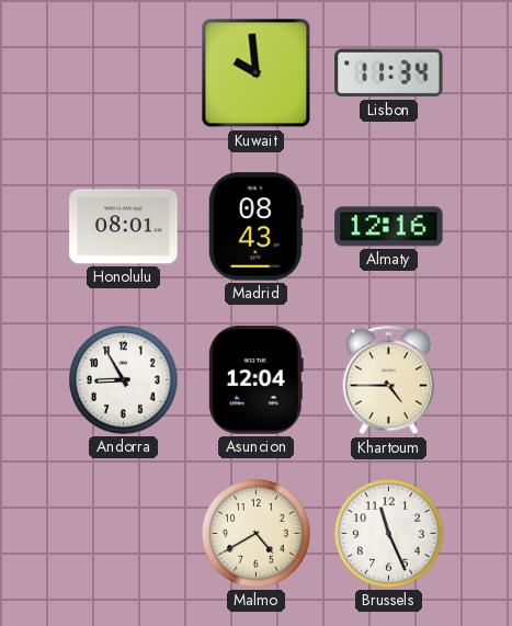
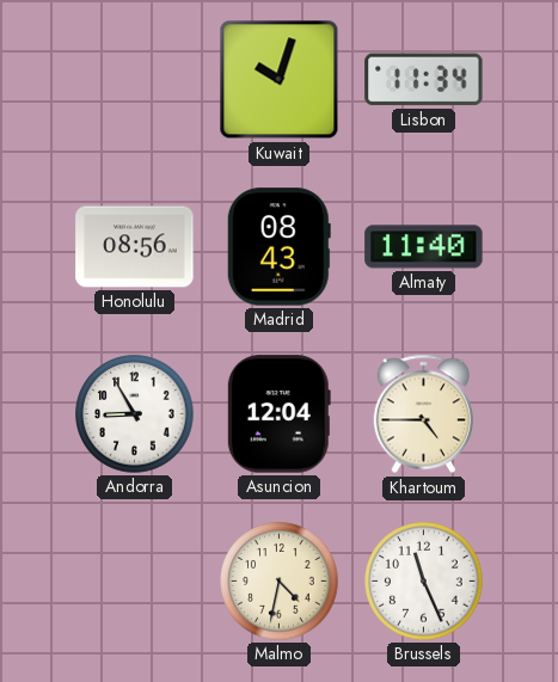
Kuwait: 9:59 -> 10:03
Honolulu: 08:01 -> 08:56
Almaty: 12:16 -> 11:40
Malmo: 4:40 -> 4:32
